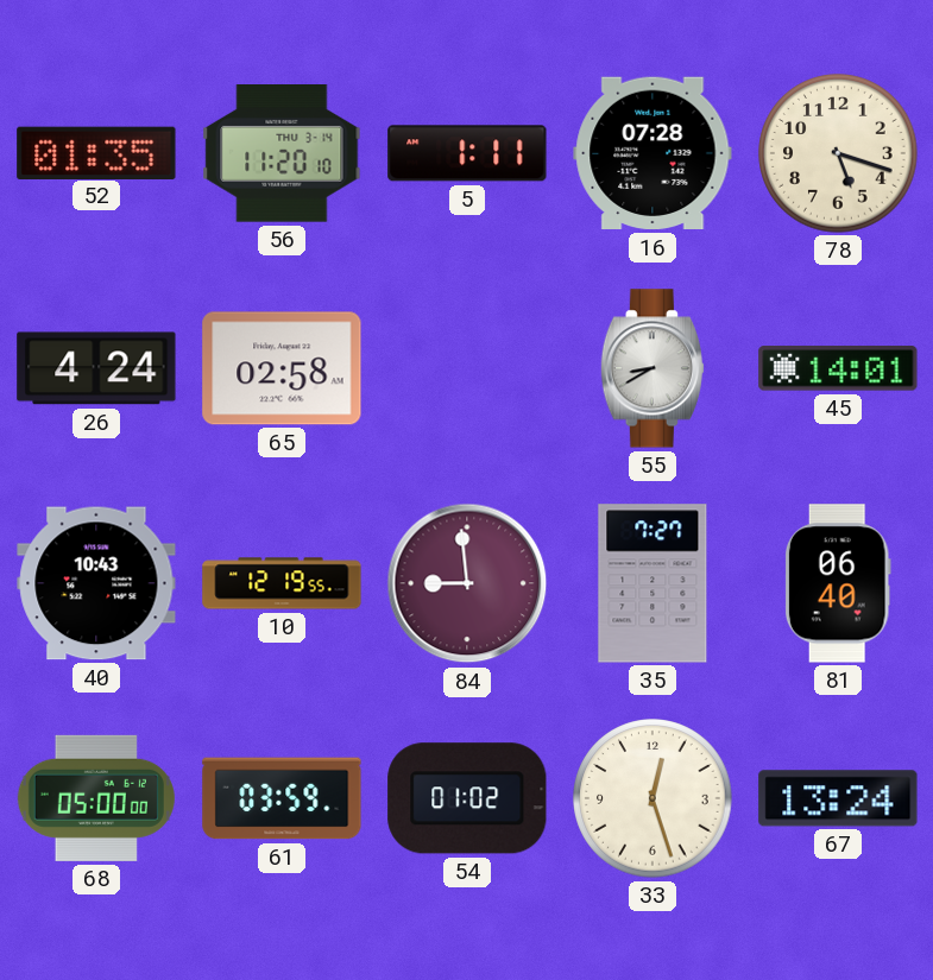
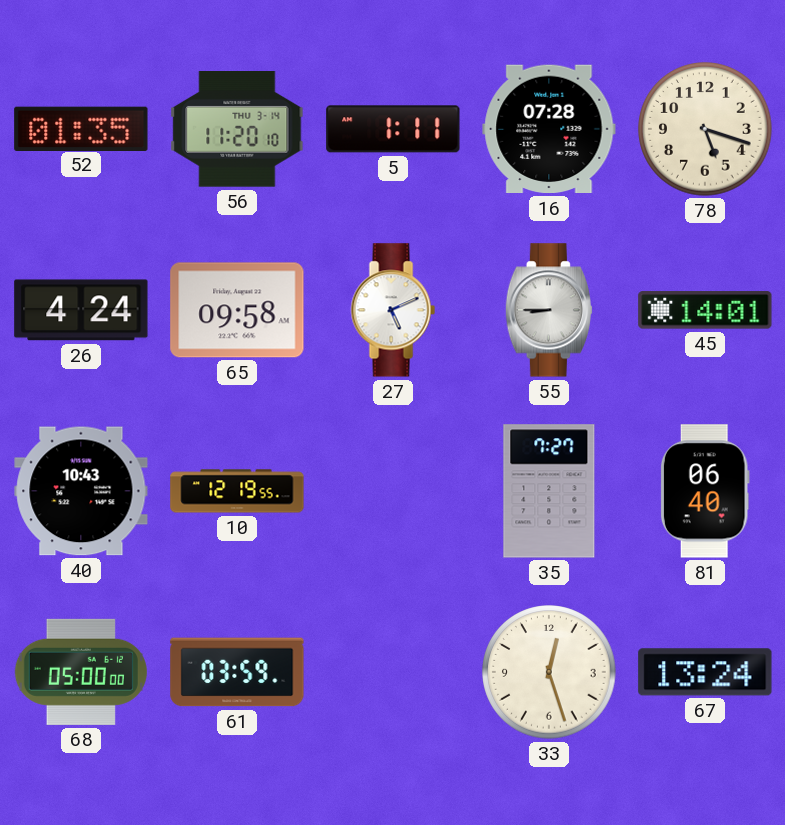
65: 02:58 -> 09:58
27: none -> 5:11
55: 8:40 -> 8:45
84: 8:59 -> none
54: 01:02 -> none
